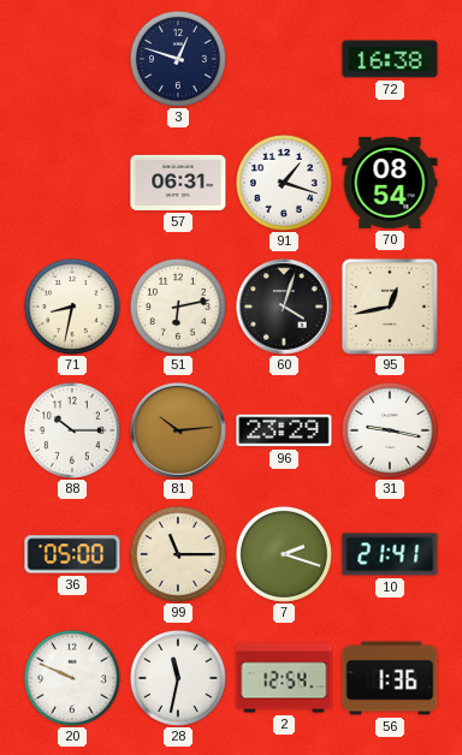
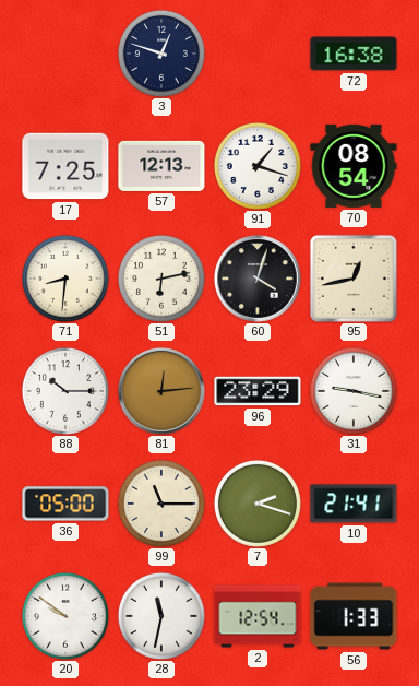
17: none -> 7:25
57: 06:31 -> 12:13
71: 8:32 -> 8:31
81: 10:14 -> 12:14
20: 9:49 -> 9:51
56: 1:36 -> 1:33
